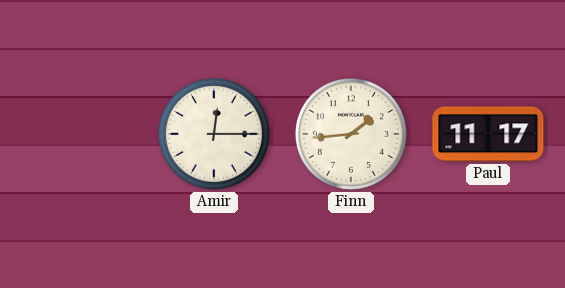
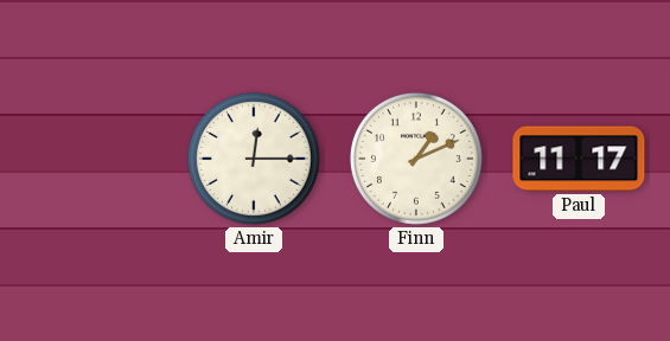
Finn: 1:44 -> 1:11
